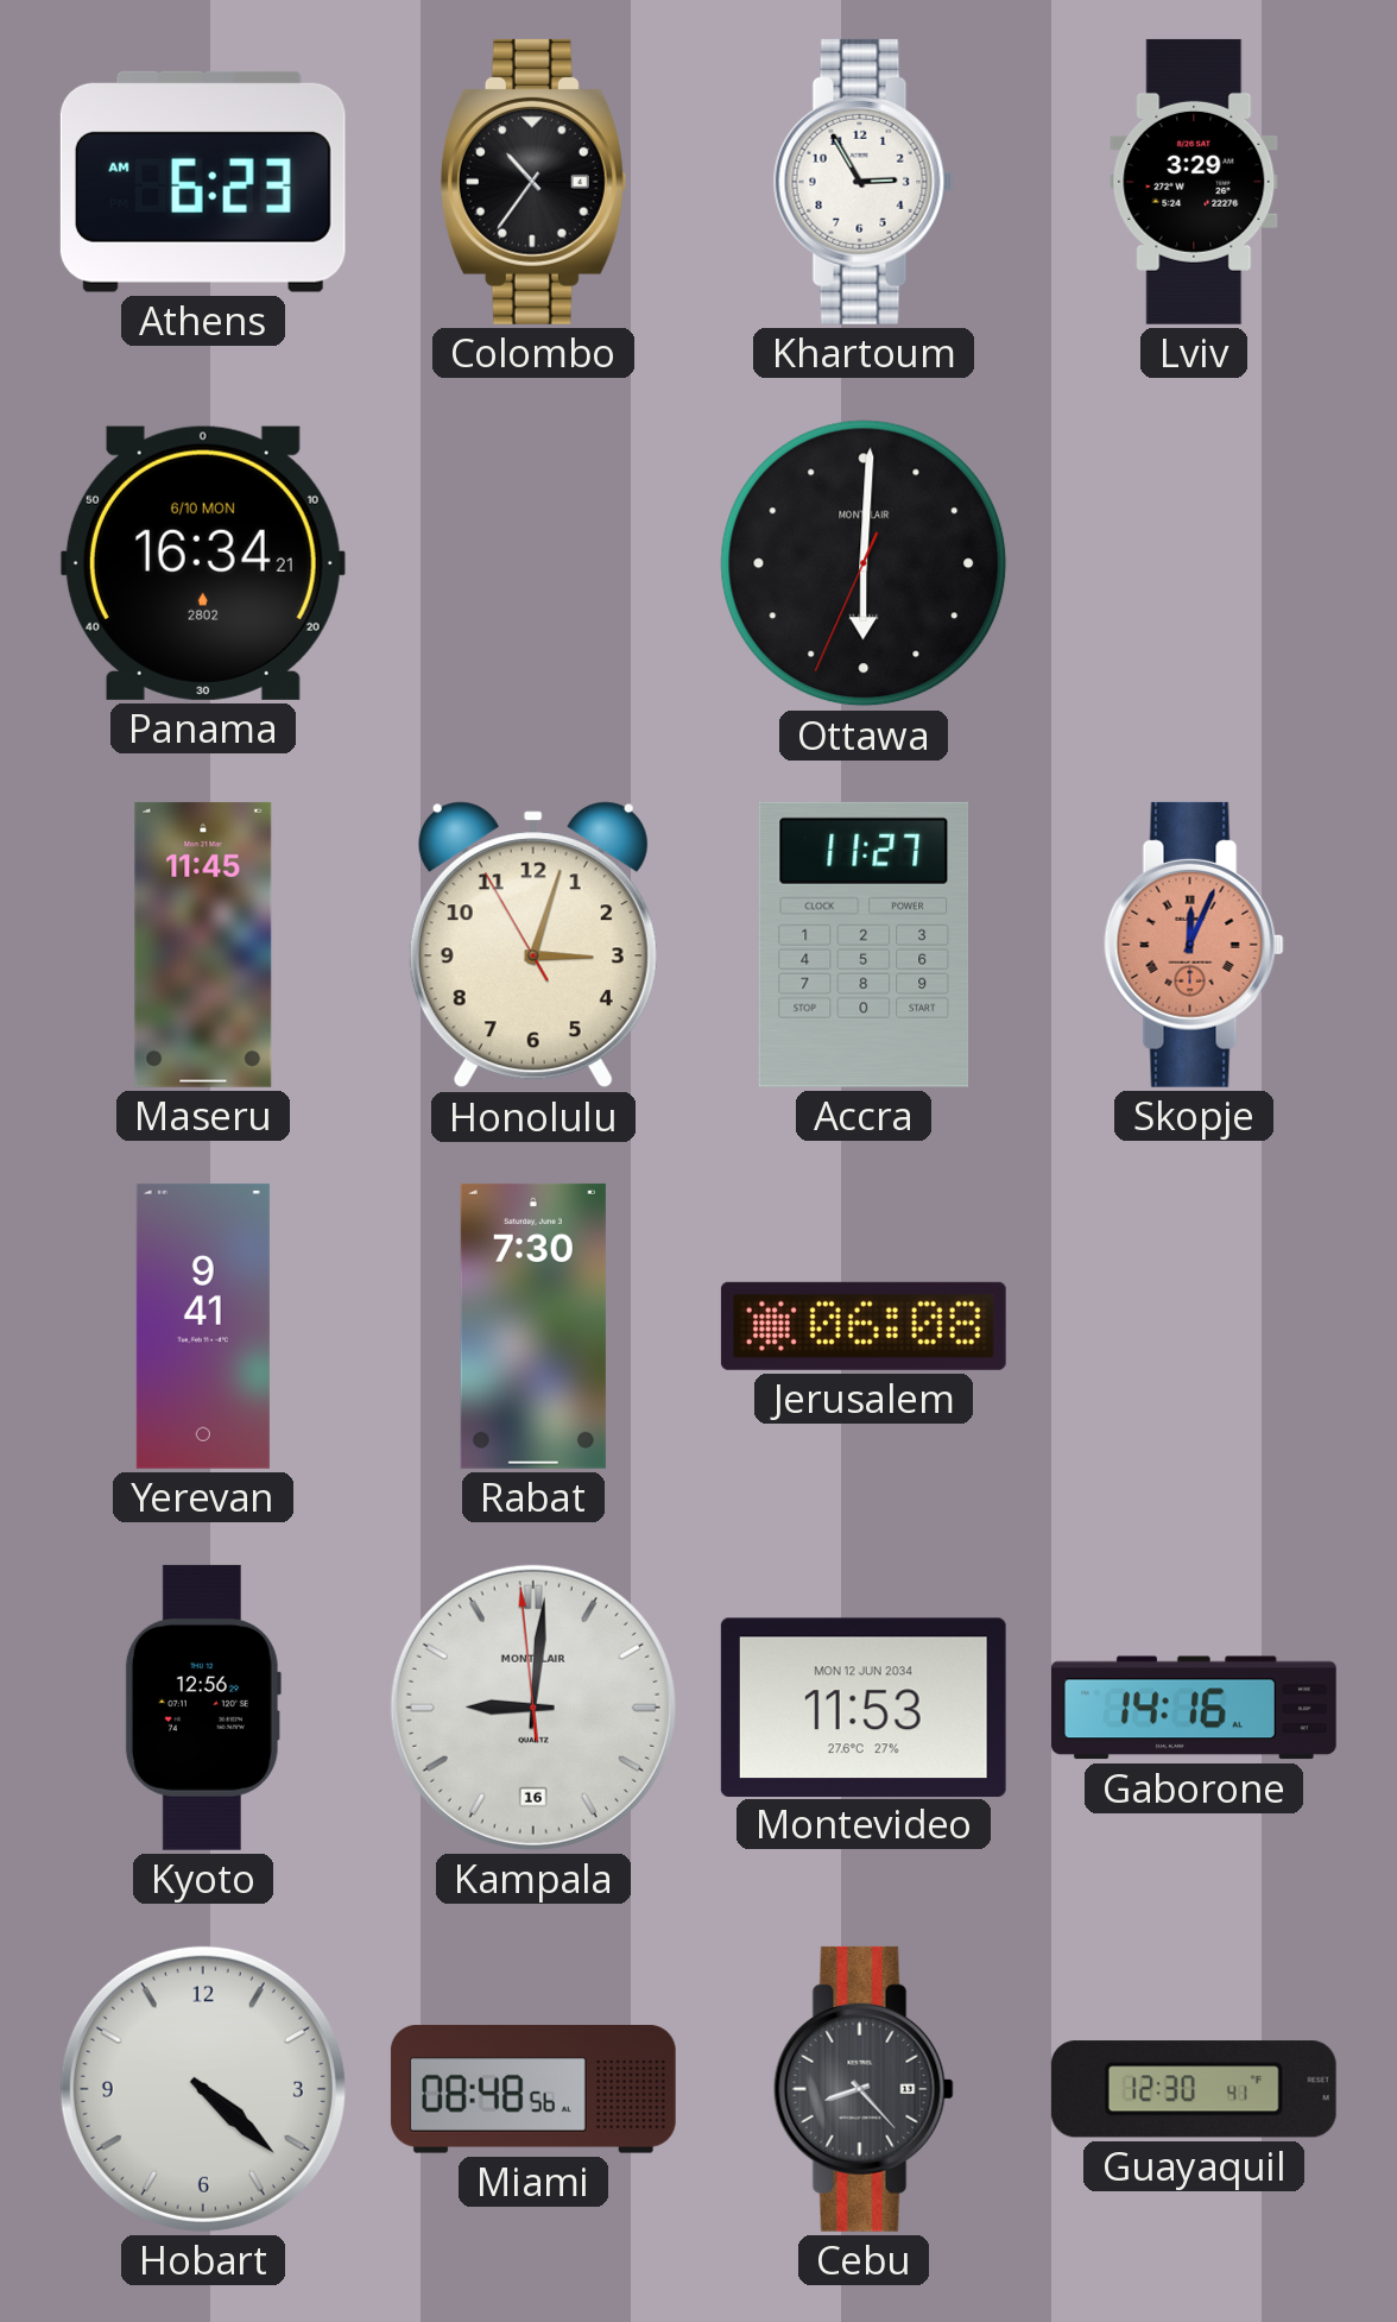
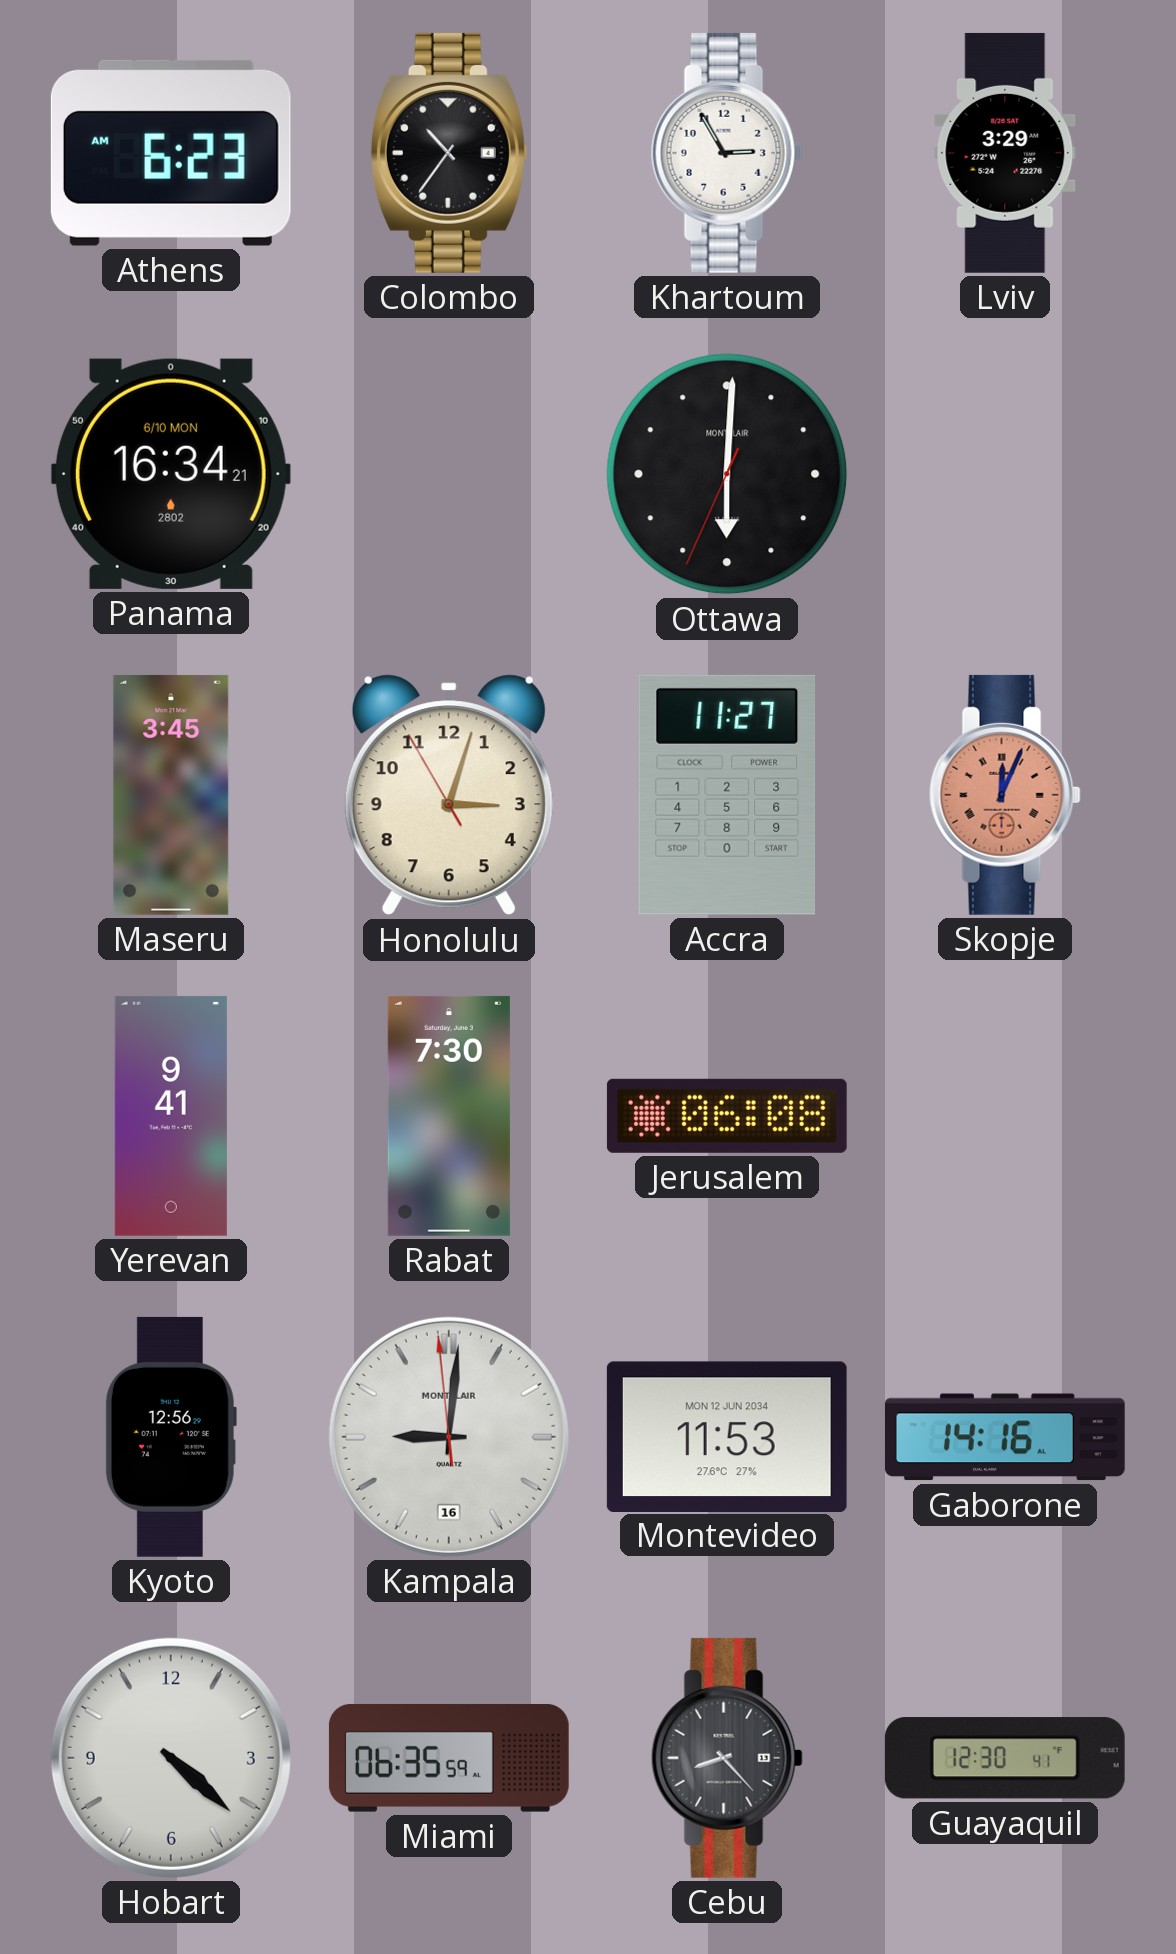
Maseru: 11:45 -> 3:45
Miami: 08:48 -> 06:35
